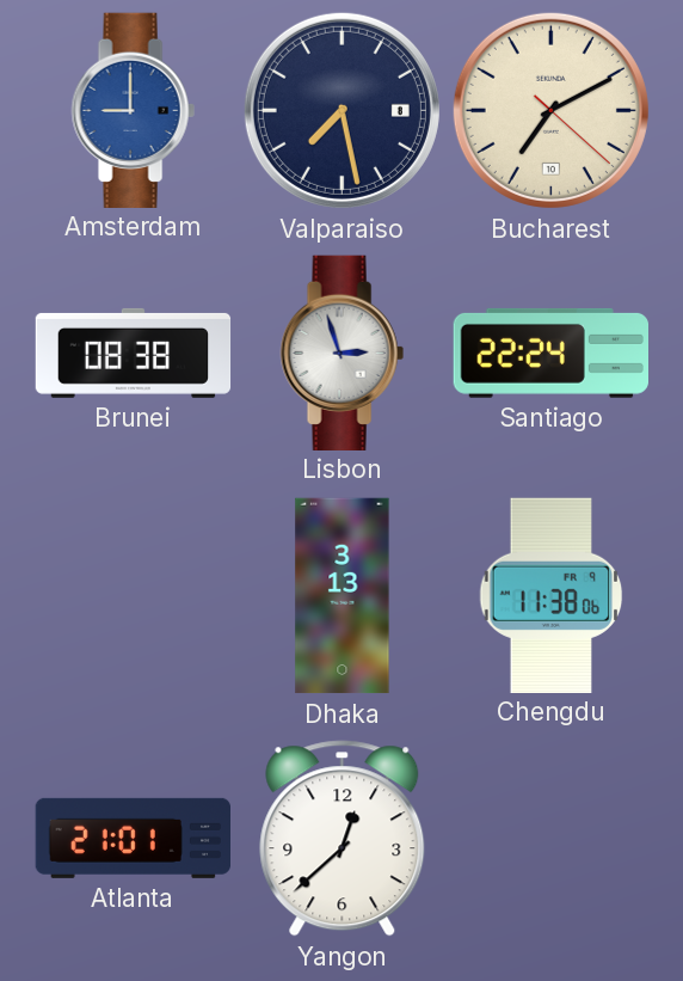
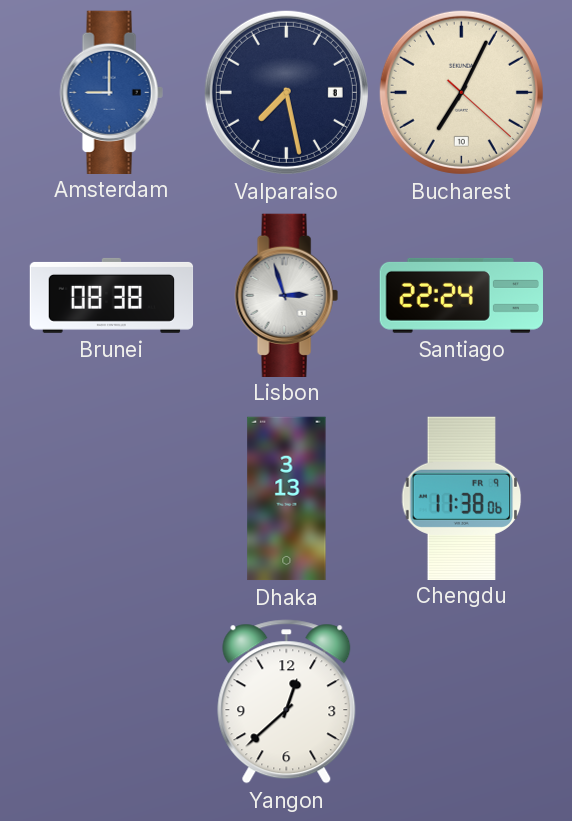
Bucharest: 7:10 -> 7:04
Atlanta: 21:01 -> none
